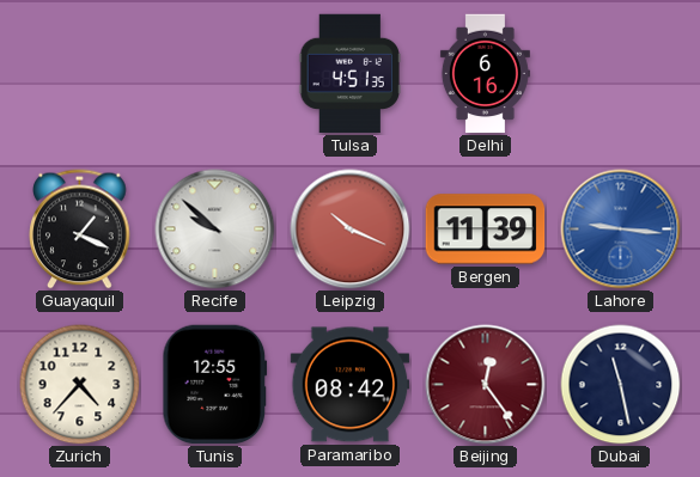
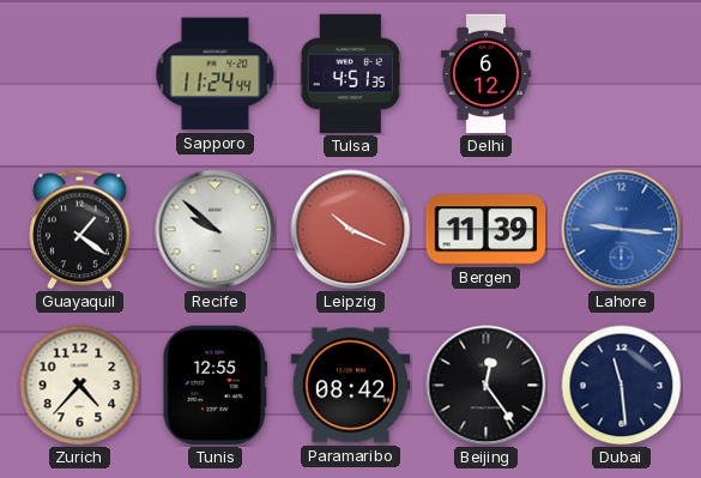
Sapporo: none -> 11:24
Delhi: 6:16 -> 6:12
Guayaquil: 1:19 -> 1:21
Beijing dial: burgundy -> black
Dubai: 11:28 -> 11:29
